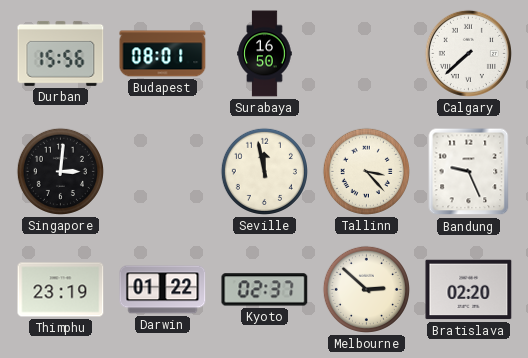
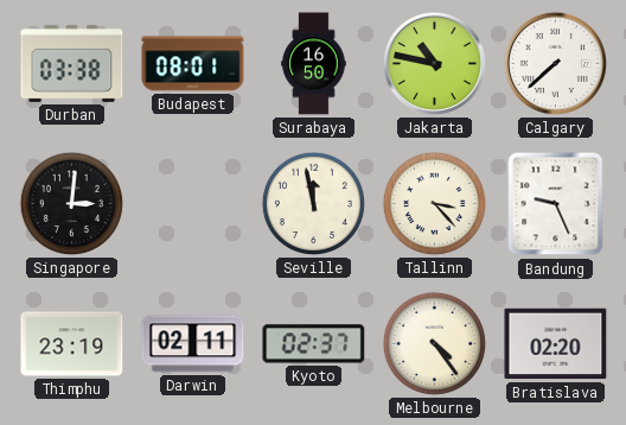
Durban: 15:56 -> 03:38
Jakarta: none -> 10:47
Darwin: 01:22 -> 02:11
Melbourne: 2:52 -> 4:24
